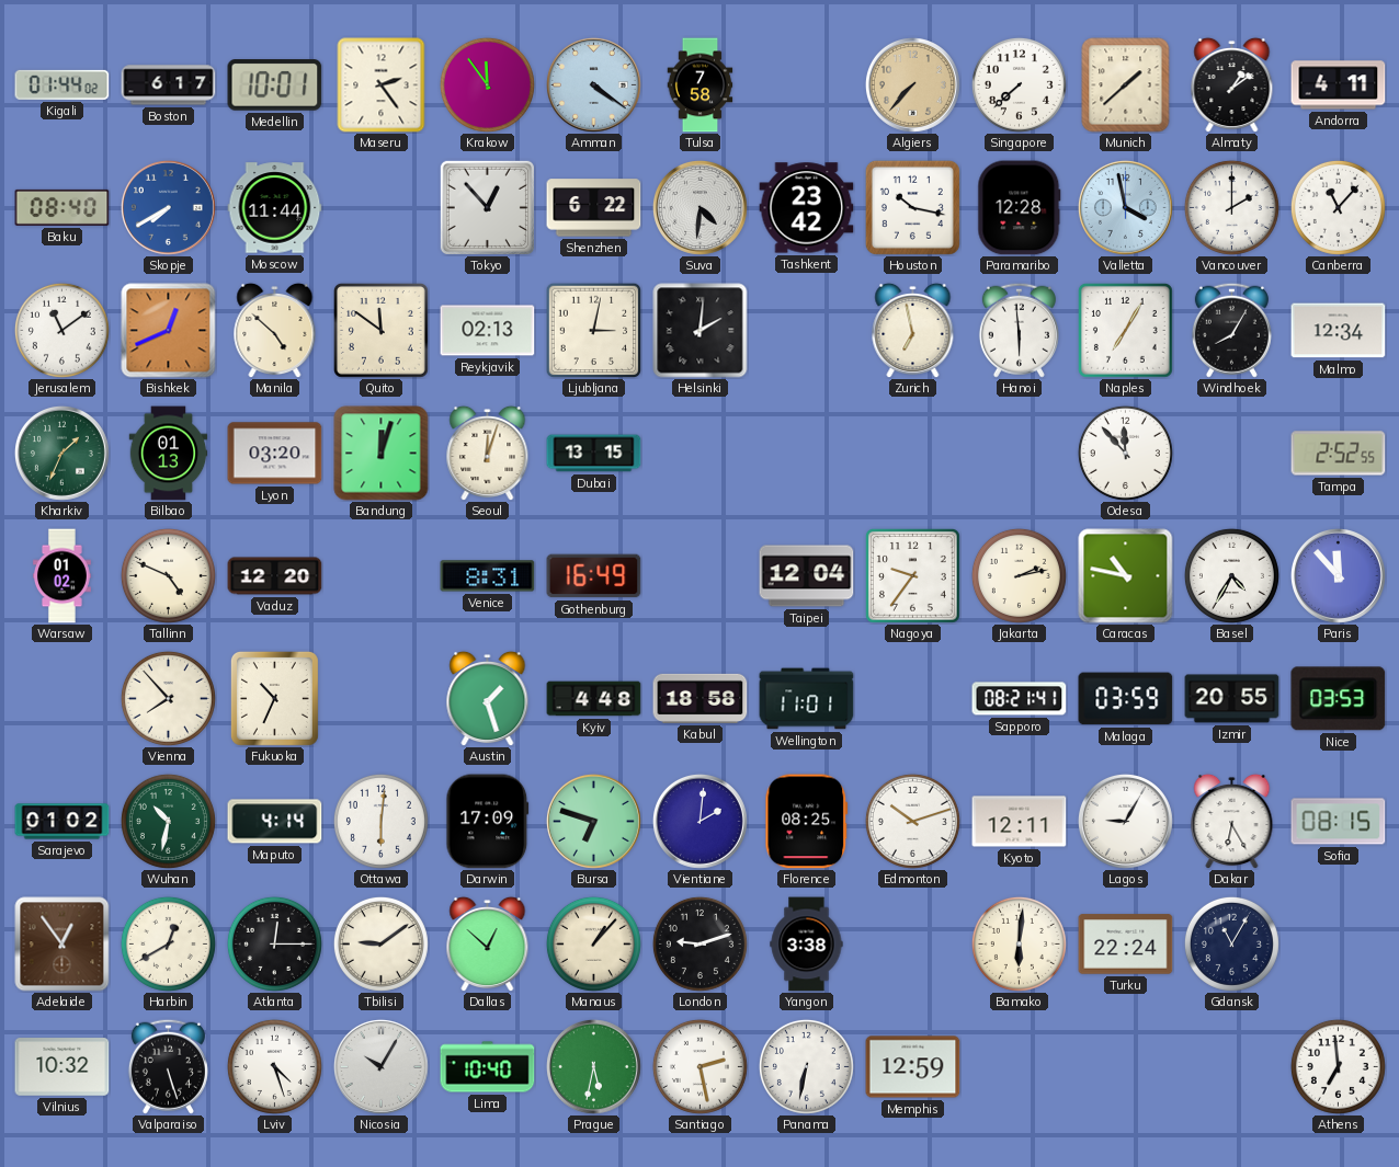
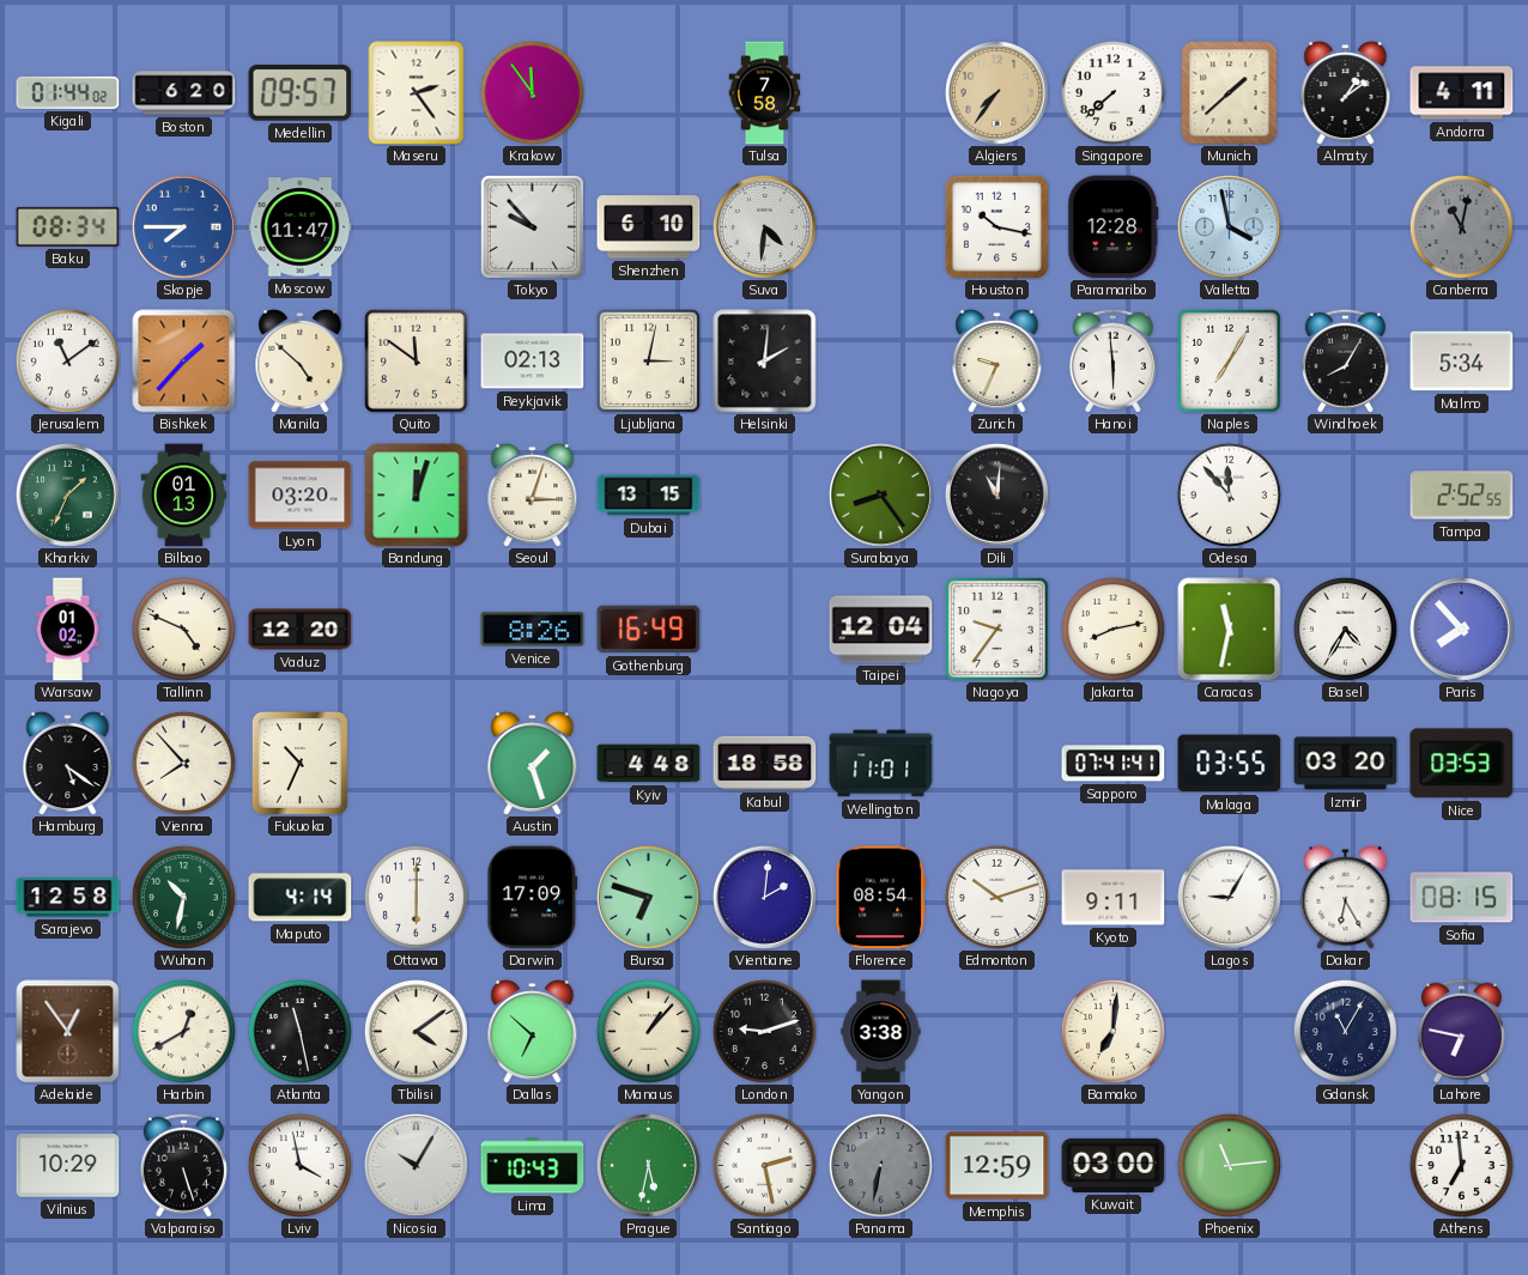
Boston: 6:17 -> 6:20
Medellin: 10:01 -> 09:57
Amman: 4:21 -> none
Algiers: 7:37 -> 7:36
Baku: 08:40 -> 08:34
Skopje: 7:40 -> 7:45
Moscow: 11:44 -> 11:47
Tokyo: 12:53 -> 9:53
Shenzhen: 6:22 -> 6:10
Tashkent: 23:42 -> none
Vancouver: 2:00 -> none
Canberra: 11:07 -> 11:02
Canberra dial: white -> grey
Bishkek: 12:41 -> 1:37
Zurich: 6:58 -> 9:34
Malmo: 12:34 -> 5:34
Seoul: 12:03 -> 3:03
Surabaya: none -> 8:24
Dili: none -> 11:01
Venice: 8:31 -> 8:26
Jakarta: 2:13 -> 8:13
Caracas: 10:47 -> 11:32
Paris: 11:53 -> 7:53
Hamburg: none -> 5:21
Sapporo: 08:21 -> 07:41
Malaga: 03:59 -> 03:55
Izmir: 20:55 -> 03:20
Sarajevo: 01:02 -> 12:58
Ottawa: 6:01 -> 6:00
Florence: 08:25 -> 08:54
Kyoto: 12:11 -> 9:11
Atlanta: 12:15 -> 11:28
Tbilisi: 9:09 -> 4:09
Dallas: 12:52 -> 6:52
Bamako: 6:01 -> 7:01
Turku: 22:24 -> none
Lahore: none -> 6:47
Vilnius: 10:32 -> 10:29
Lviv: 4:27 -> 3:58
Lima: 10:40 -> 10:43
Panama dial: white -> grey
Kuwait: none -> 03:00
Phoenix: none -> 11:14
